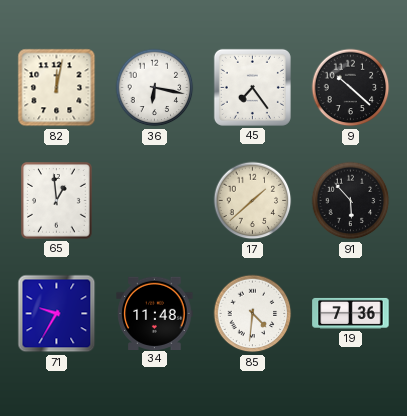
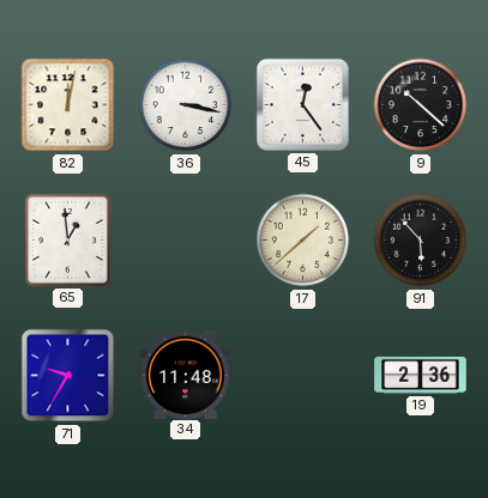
36: 6:17 -> 3:17
45: 7:24 -> 12:24
85: 4:31 -> none
19: 7:36 -> 2:36
